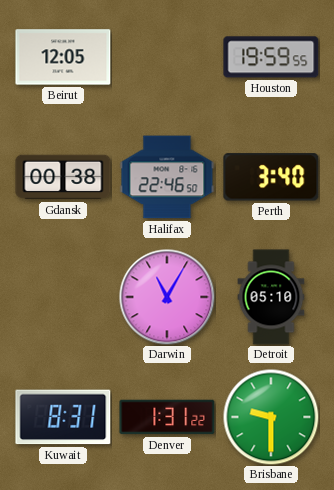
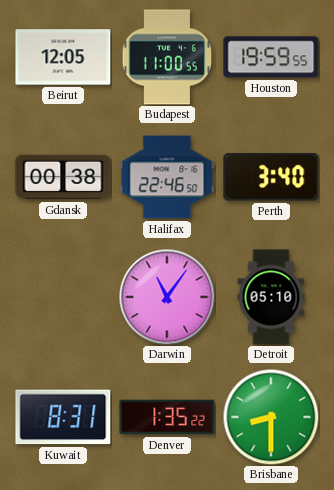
Budapest: none -> 11:00
Darwin: 11:05 -> 11:06
Denver: 1:31 -> 1:35
Brisbane: 9:30 -> 8:30
